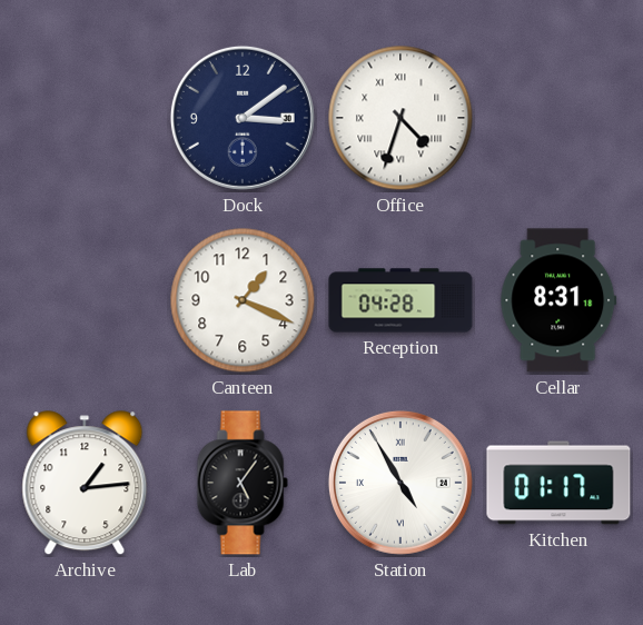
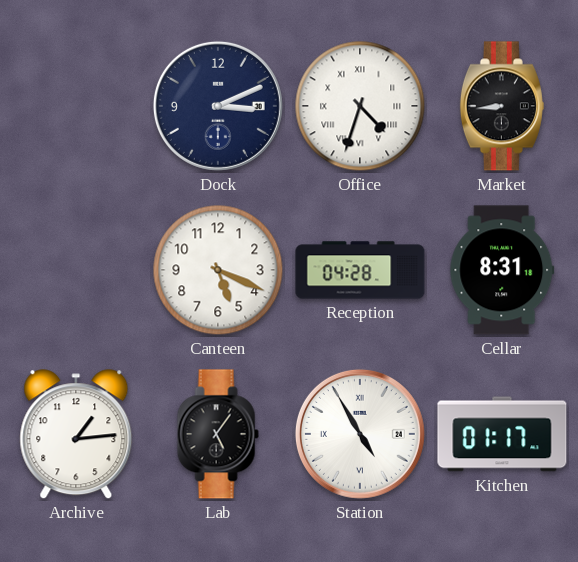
Dock: 3:09 -> 3:11
Market: none -> 8:44
Canteen: 1:19 -> 5:19
